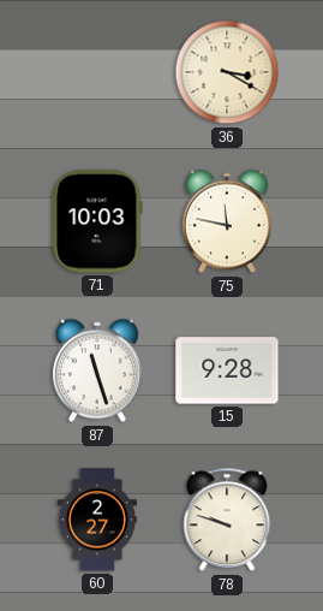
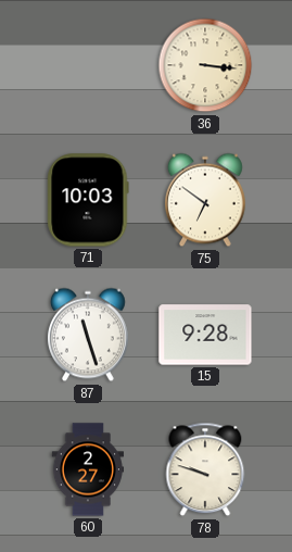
36: 3:20 -> 3:16
75: 11:47 -> 6:51
